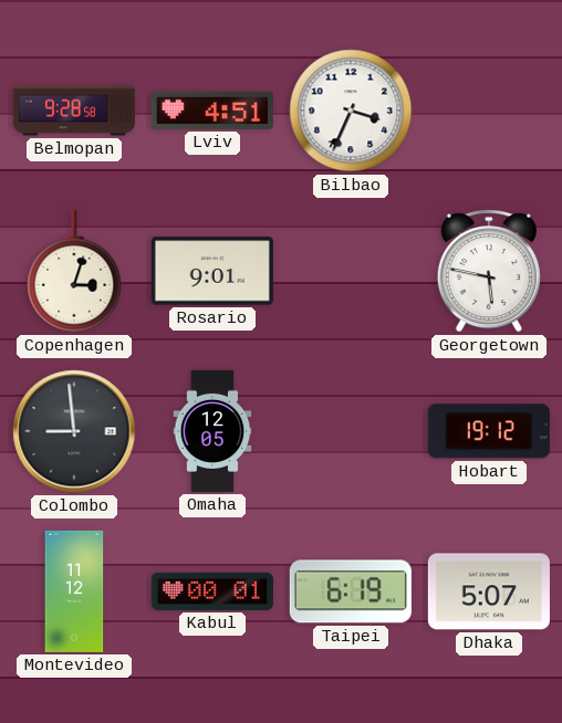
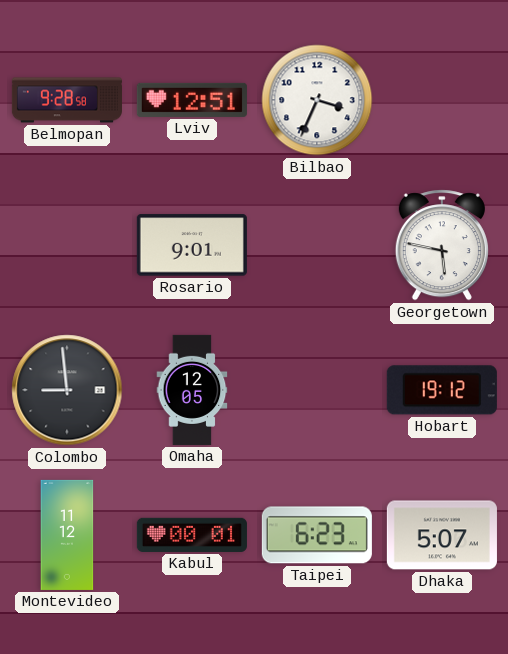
Lviv: 4:51 -> 12:51
Copenhagen: 3:03 -> none
Taipei: 6:19 -> 6:23
